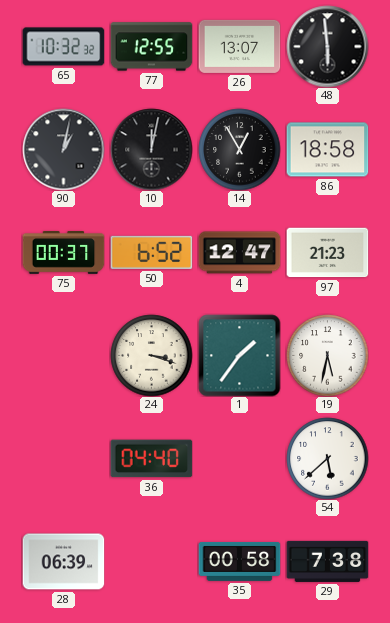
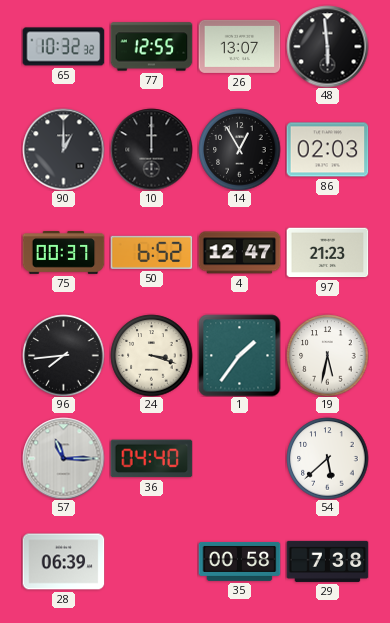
90: 1:02 -> 1:00
10: 12:02 -> 12:00
86: 18:58 -> 02:03
96: none -> 7:44
57: none -> 11:15
